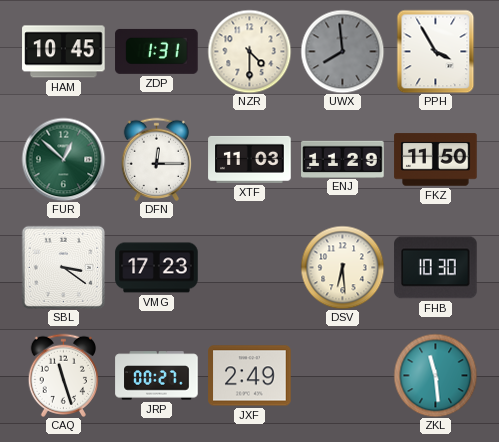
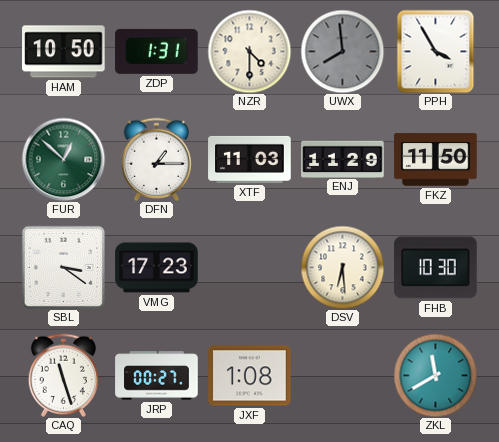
HAM: 10:45 -> 10:50
DFN: 12:15 -> 1:15
JXF: 2:49 -> 1:08
ZKL: 11:29 -> 11:40
